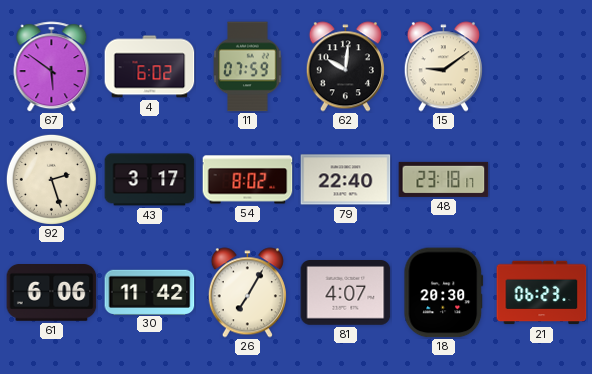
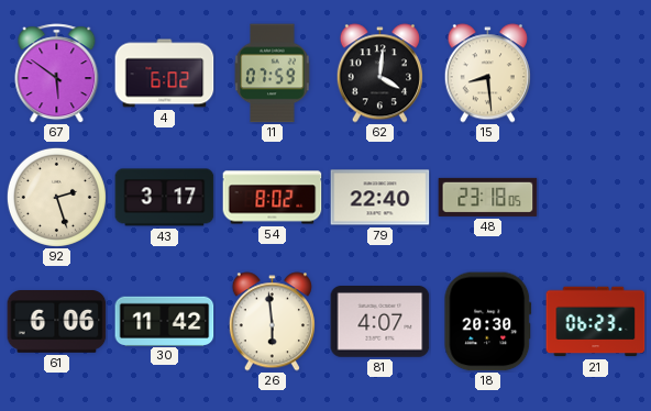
62: 10:01 -> 4:01
15: 9:09 -> 8:29
48: 23:18:17 -> 23:18:05
26: 7:05 -> 5:59
